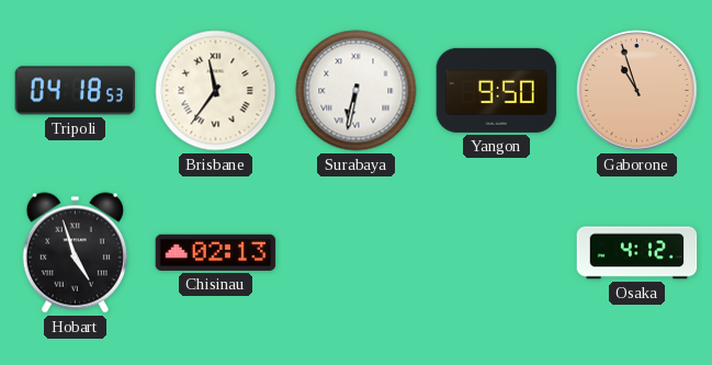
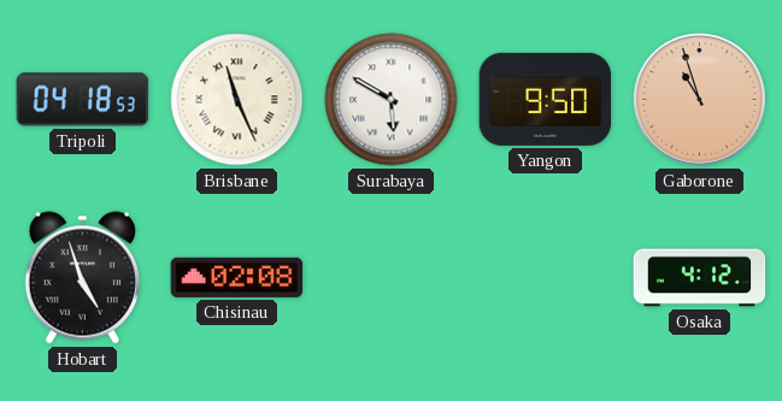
Brisbane: 11:36 -> 11:26
Surabaya: 6:32 -> 5:50
Chisinau: 02:13 -> 02:08
